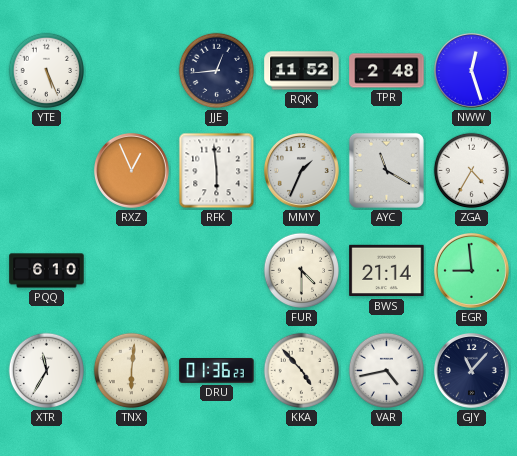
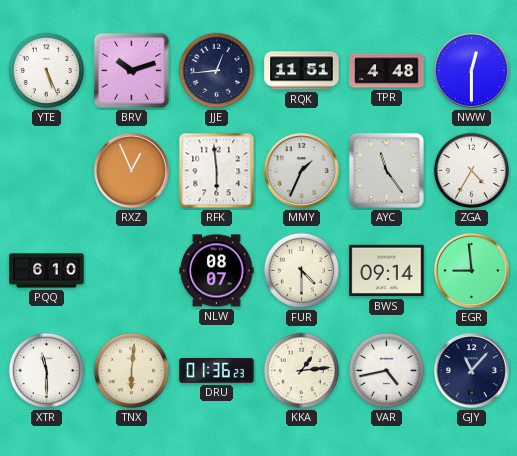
BRV: none -> 10:12
RQK: 11:52 -> 11:51
TPR: 2:48 -> 4:48
NWW: 12:27 -> 12:30
AYC: 11:20 -> 11:24
NLW: none -> 08:07
BWS: 21:14 -> 09:14
XTR: 11:35 -> 11:30
KKA: 4:53 -> 1:14
